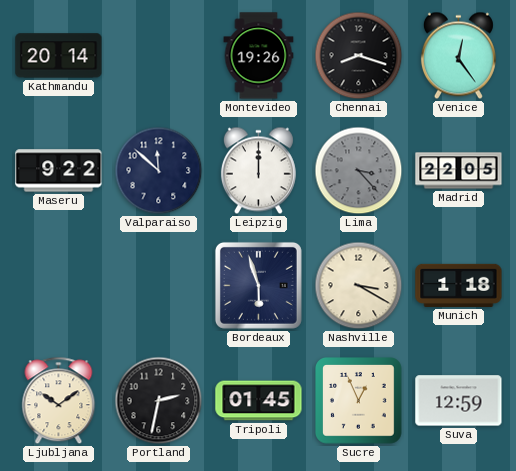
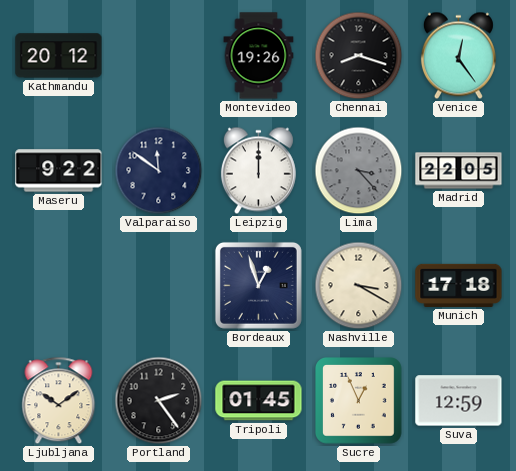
Kathmandu: 20:14 -> 20:12
Valparaiso: 11:52 -> 11:51
Bordeaux: 5:57 -> 12:57
Munich: 1:18 -> 17:18
Portland: 2:32 -> 2:24
